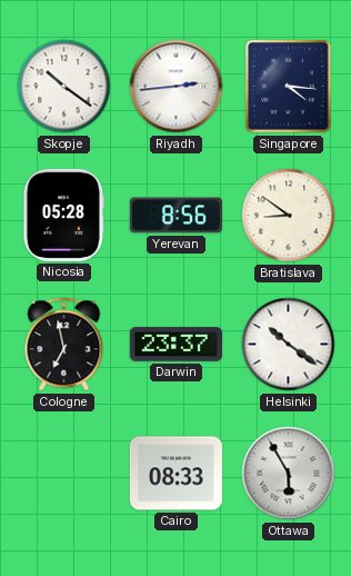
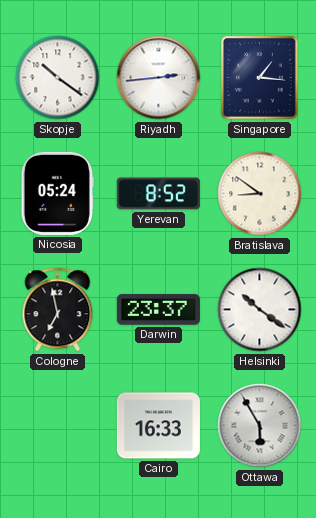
Singapore: 4:16 -> 1:16
Nicosia: 05:28 -> 05:24
Yerevan: 8:56 -> 8:52
Cairo: 08:33 -> 16:33
